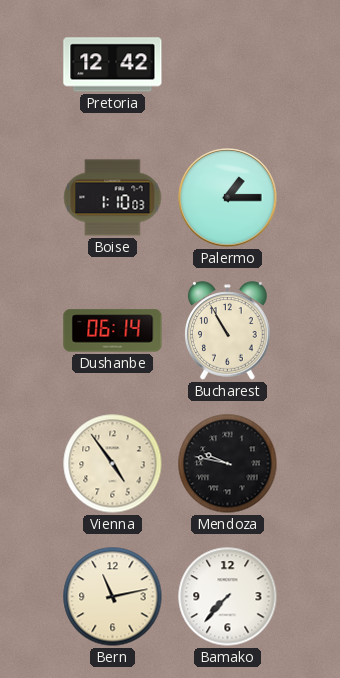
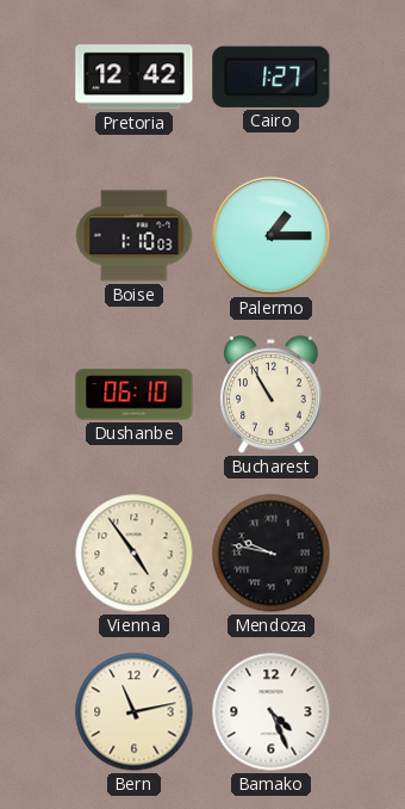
Cairo: none -> 1:27
Dushanbe: 06:14 -> 06:10
Bamako: 7:37 -> 4:26
